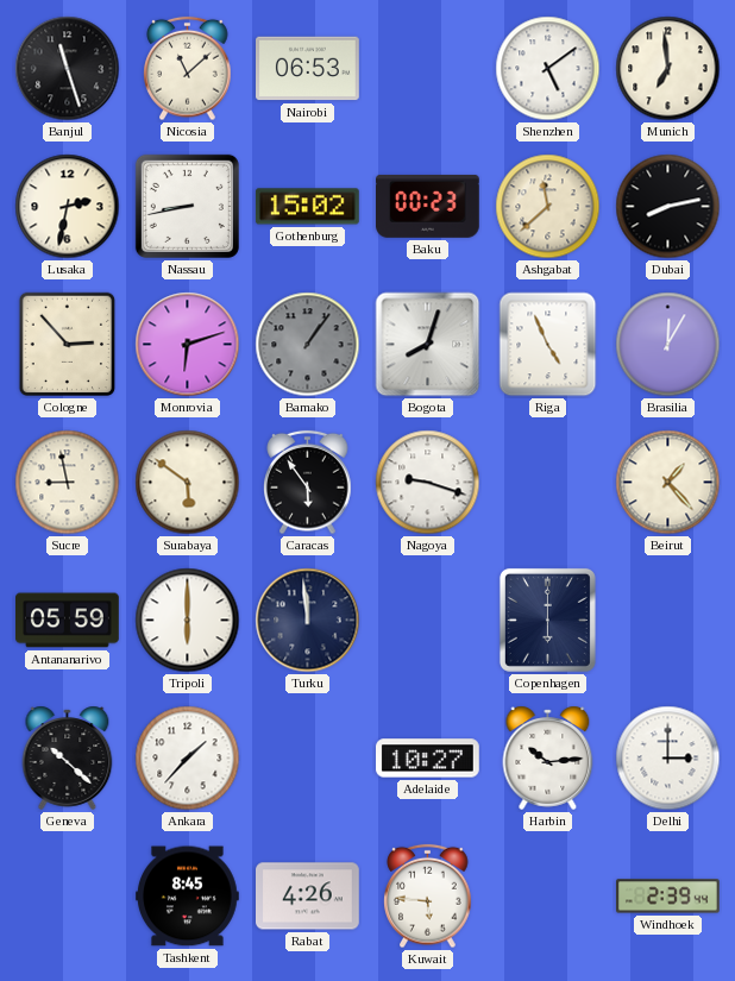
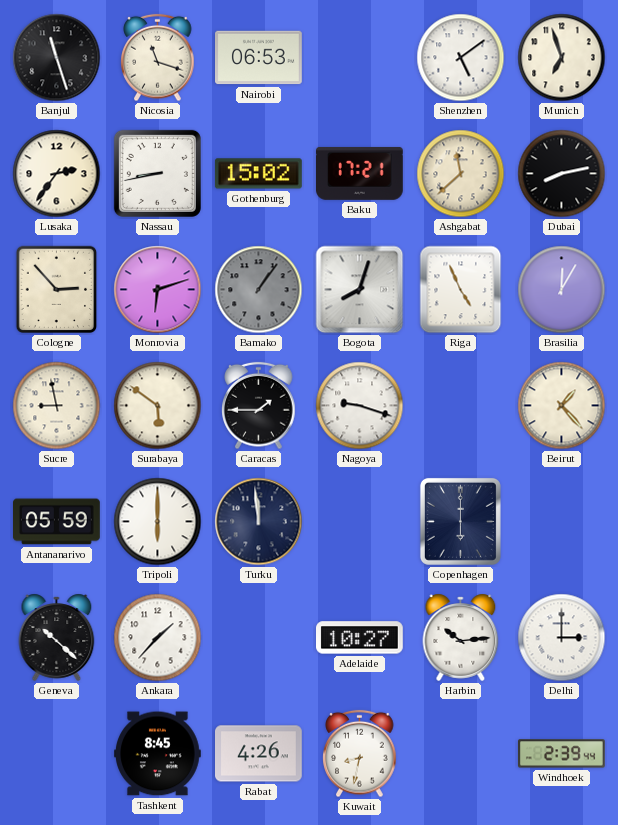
Nicosia: 11:08 -> 11:18
Munich: 6:59 -> 6:57
Lusaka: 2:32 -> 2:36
Baku: 00:23 -> 17:21
Caracas: 5:54 -> 1:45
Kuwait: 5:46 -> 8:32
